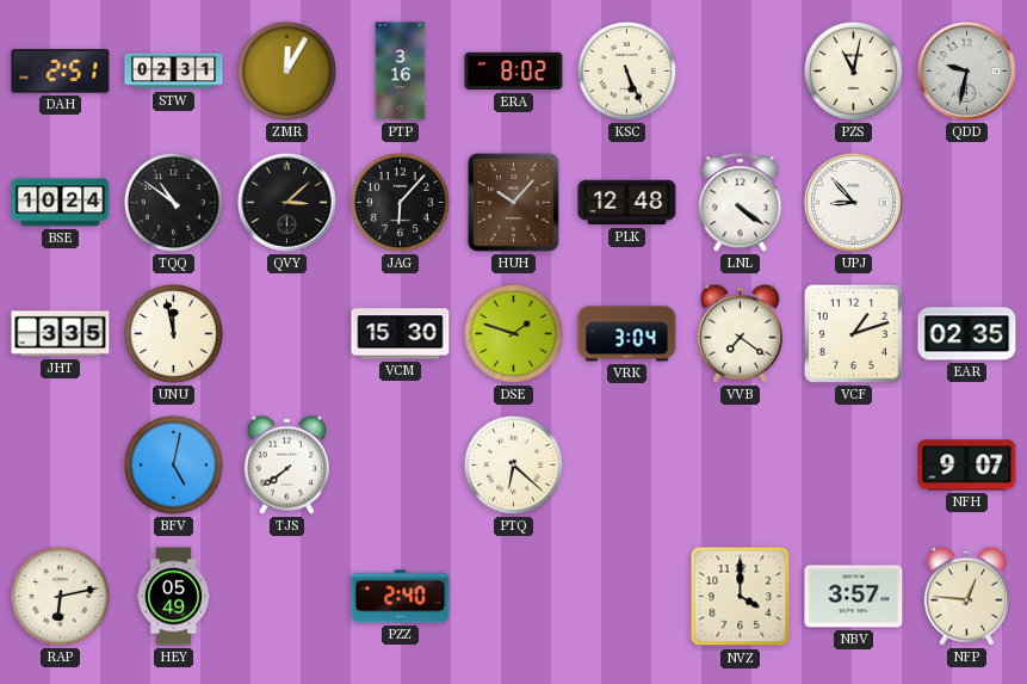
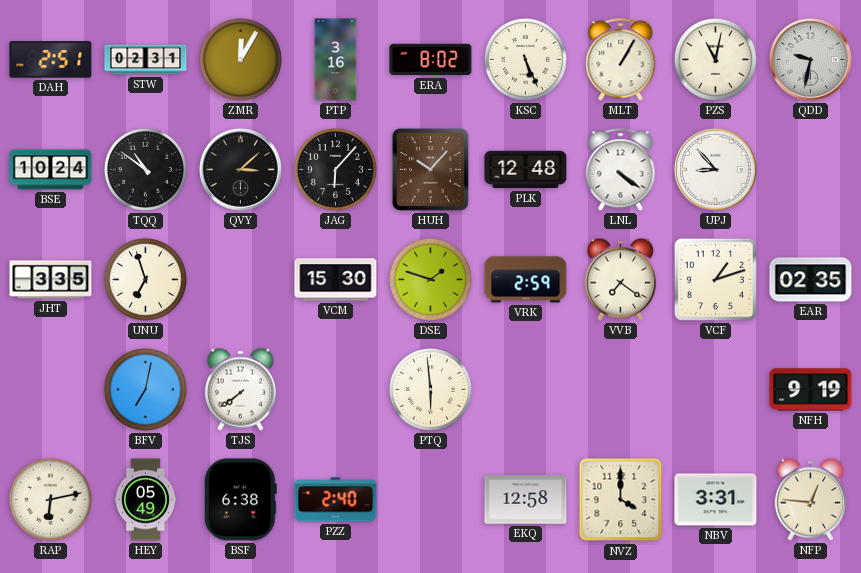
MLT: none -> 1:05
UNU: 11:58 -> 6:57
VRK: 3:04 -> 2:59
BFV: 5:02 -> 7:02
PTQ: 6:22 -> 5:59
NFH: 9:07 -> 9:19
BSF: none -> 6:38
EKQ: none -> 12:58
NBV: 3:57 -> 3:31
